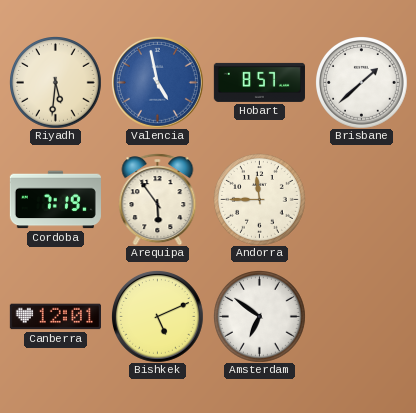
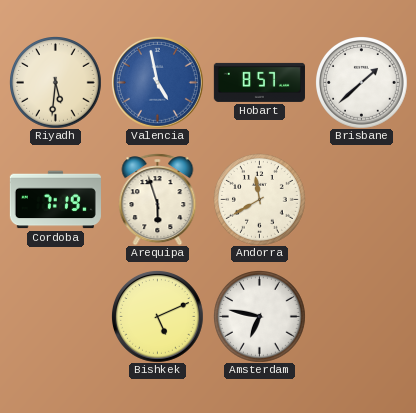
Arequipa: 5:54 -> 5:57
Andorra: 11:45 -> 11:40
Canberra: 12:01 -> none
Amsterdam: 6:51 -> 6:47
